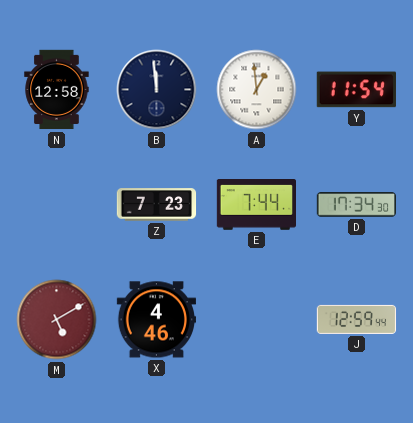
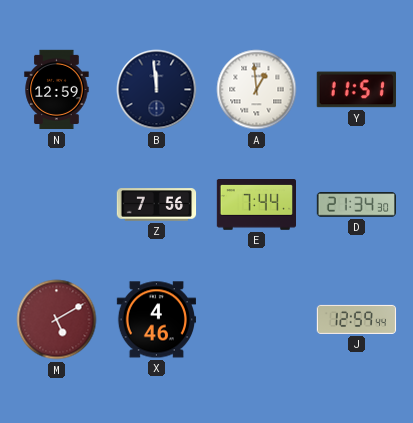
N: 12:58 -> 12:59
Y: 11:54 -> 11:51
Z: 7:23 -> 7:56
D: 17:34 -> 21:34
